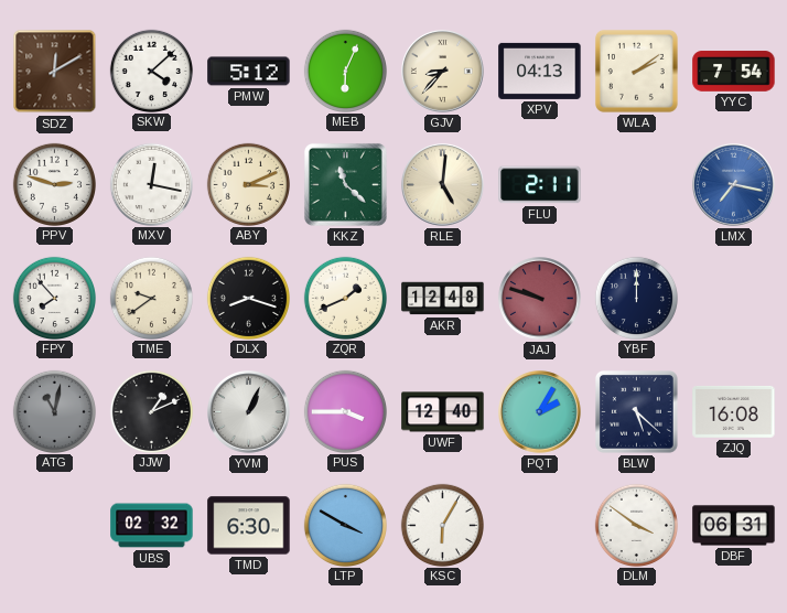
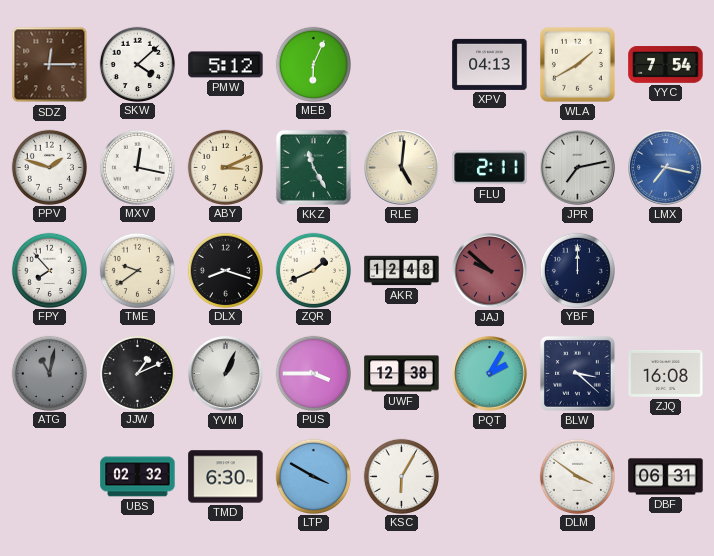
SDZ: 12:10 -> 12:15
GJV: 8:37 -> none
WLA: 2:09 -> 1:40
PPV: 2:48 -> 1:48
KKZ: 11:22 -> 11:25
JPR: none -> 7:13
JAJ: 9:48 -> 9:52
UWF: 12:40 -> 12:38
BLW: 5:22 -> 3:22
